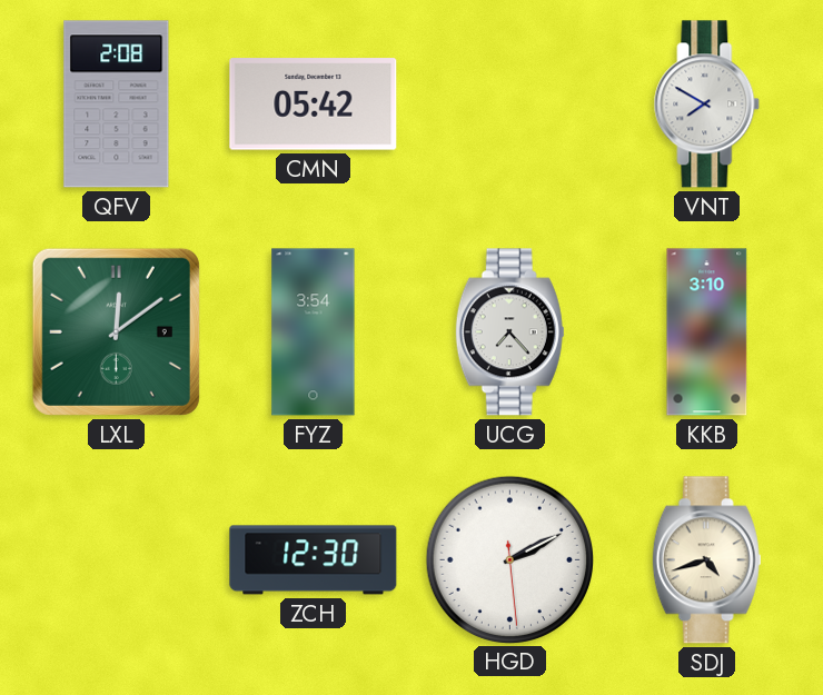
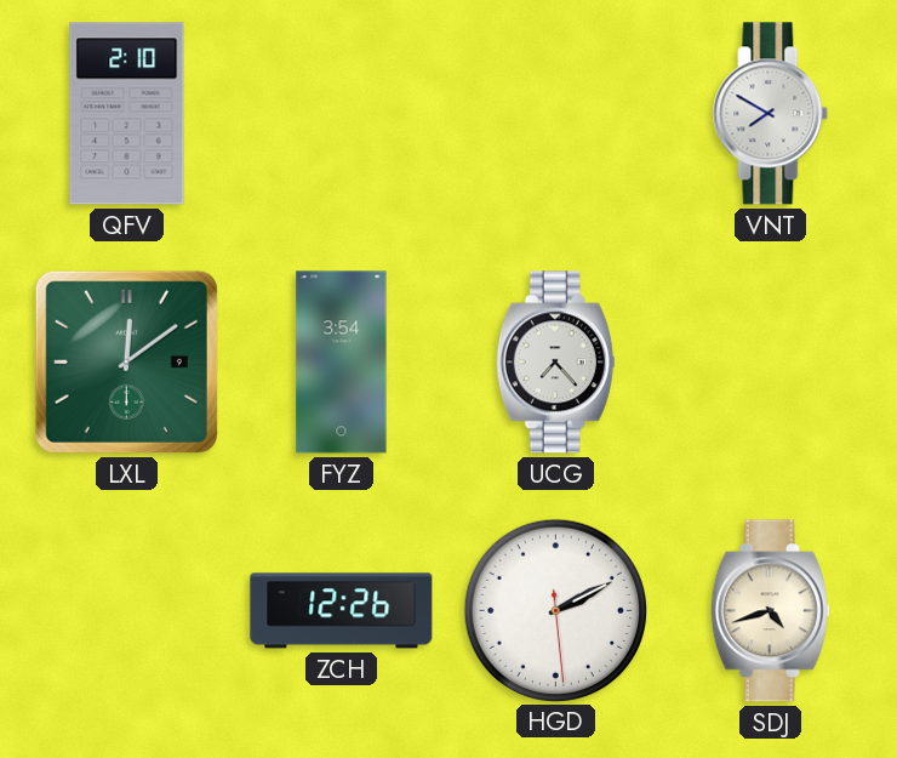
QFV: 2:08 -> 2:10
CMN: 05:42 -> none
KKB: 3:10 -> none
ZCH: 12:30 -> 12:26
